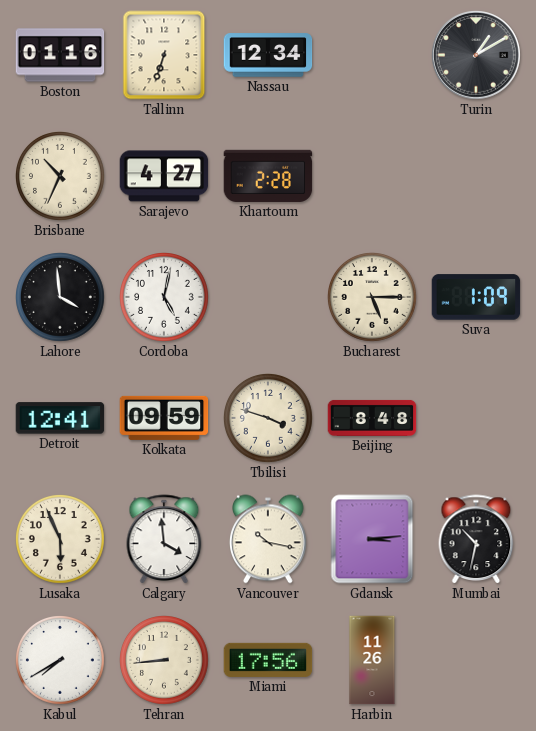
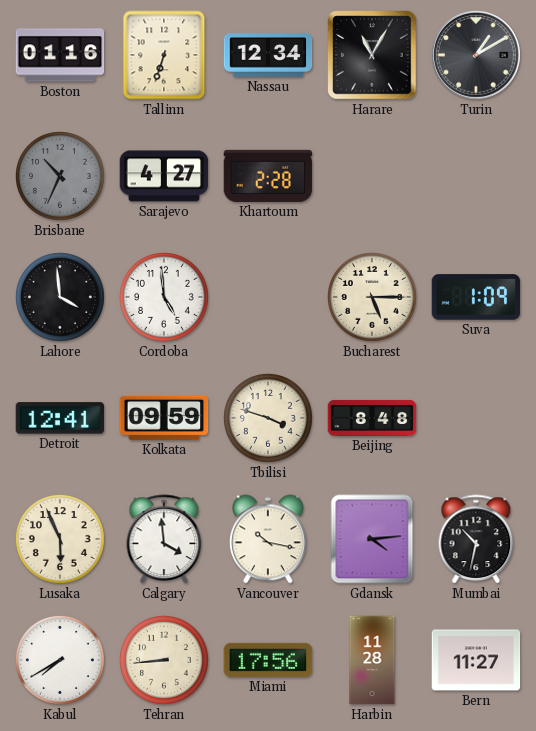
Harare: none -> 11:05
Brisbane dial: cream -> grey
Cordoba: 5:02 -> 4:59
Gdansk: 3:14 -> 4:14
Harbin: 11:26 -> 11:28
Bern: none -> 11:27
